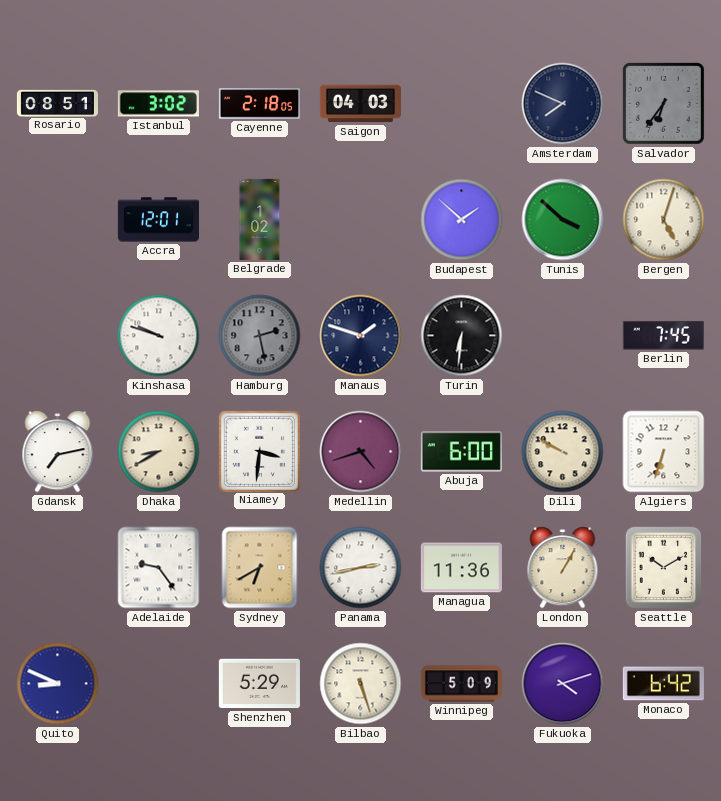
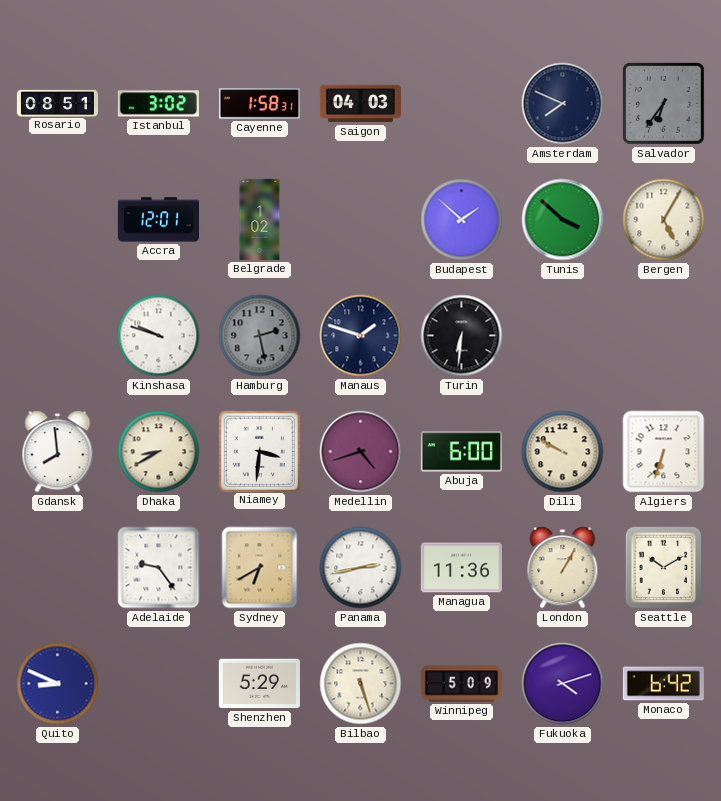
Cayenne: 2:18 -> 1:58
Bergen: 5:03 -> 5:05
Berlin: 7:45 -> none
Gdansk: 7:13 -> 7:59
